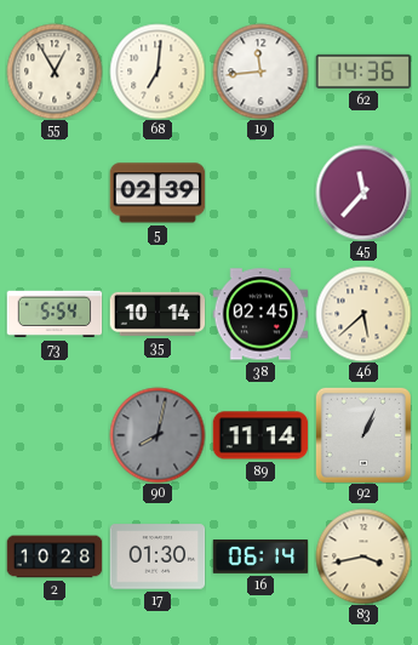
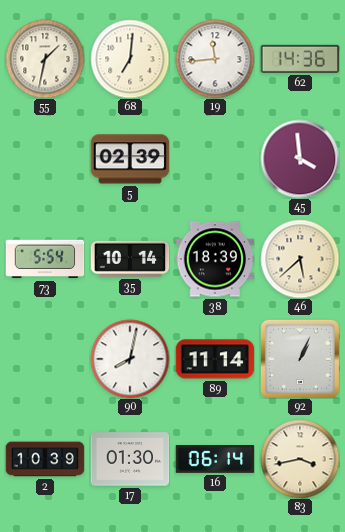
55: 12:55 -> 1:32
45: 11:37 -> 3:59
38: 02:45 -> 18:39
90 dial: grey -> white
2: 10:28 -> 10:39
